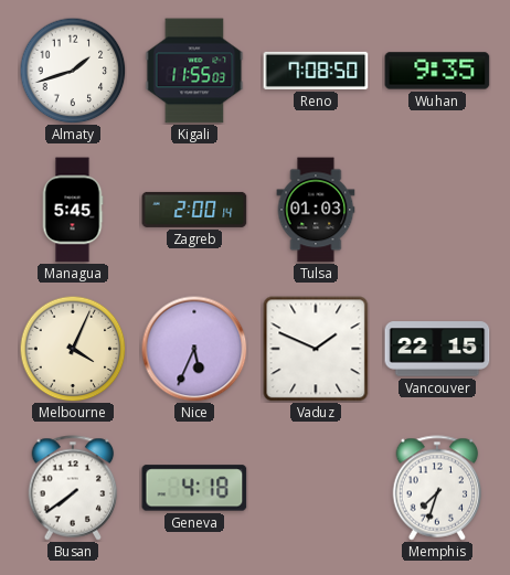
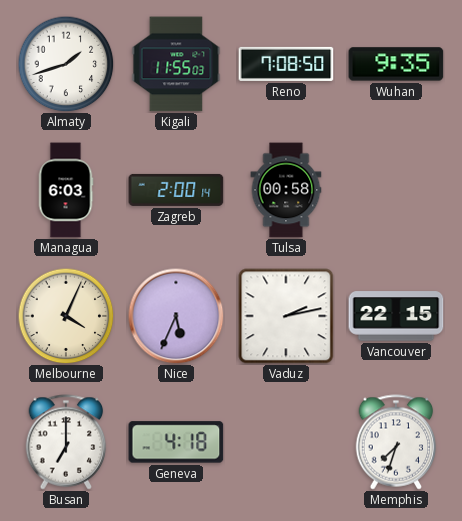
Managua: 5:45 -> 6:03
Tulsa: 01:03 -> 00:58
Vaduz: 1:49 -> 2:13
Busan: 7:39 -> 7:00
